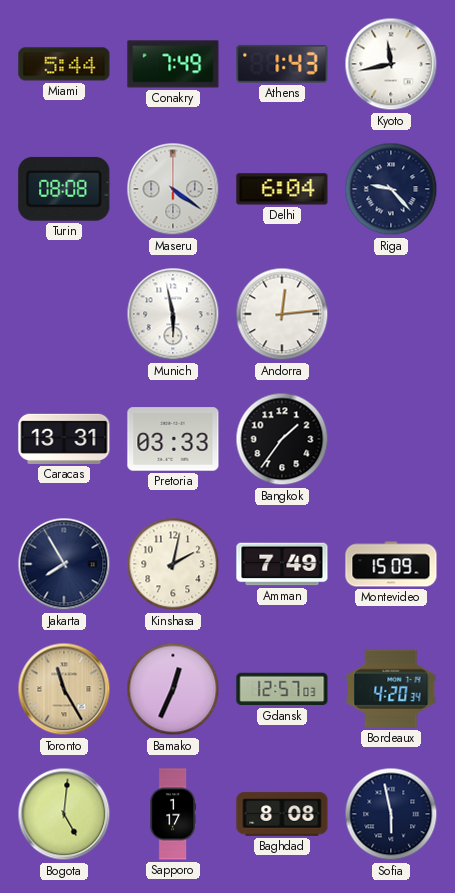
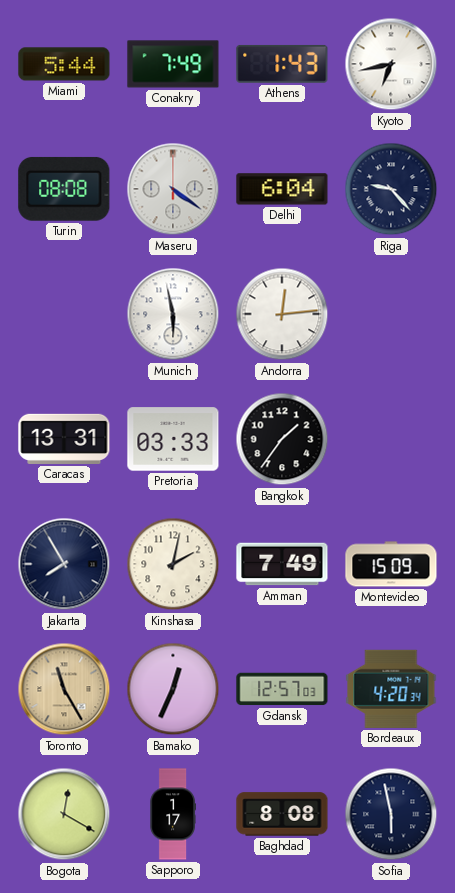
Kyoto: 11:43 -> 6:43
Bogota: 5:01 -> 12:20
